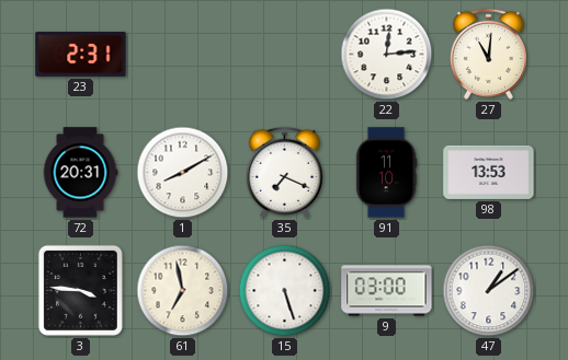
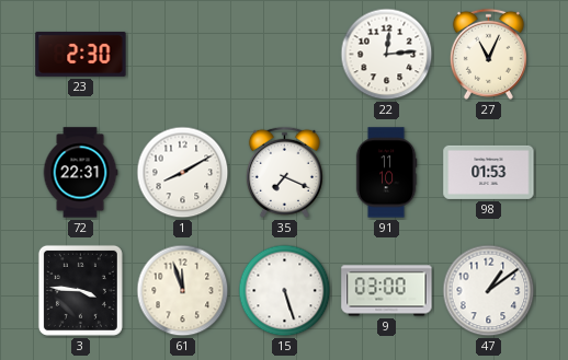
23: 2:31 -> 2:30
27: 11:01 -> 11:04
72: 20:31 -> 22:31
98: 13:53 -> 01:53
61: 6:58 -> 11:57
